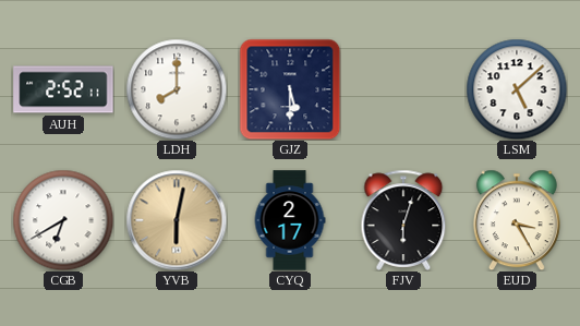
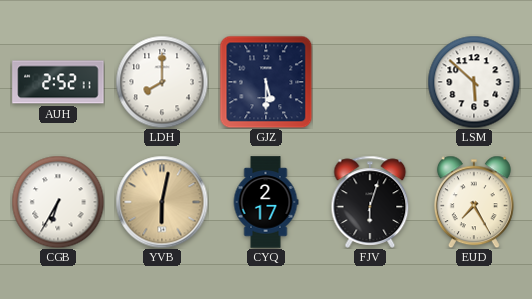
LSM: 5:08 -> 5:52
CGB: 6:40 -> 6:35
EUD: 3:25 -> 7:25
